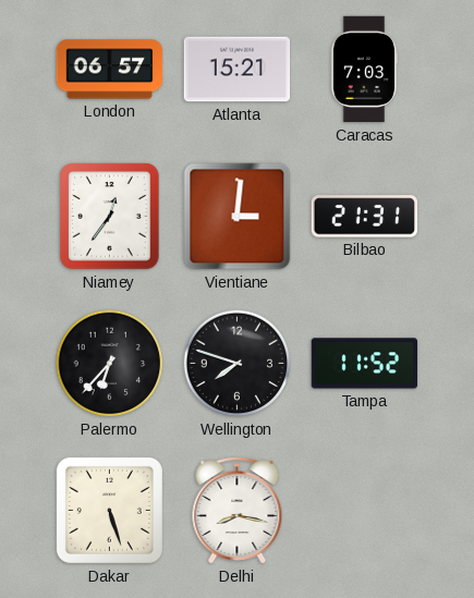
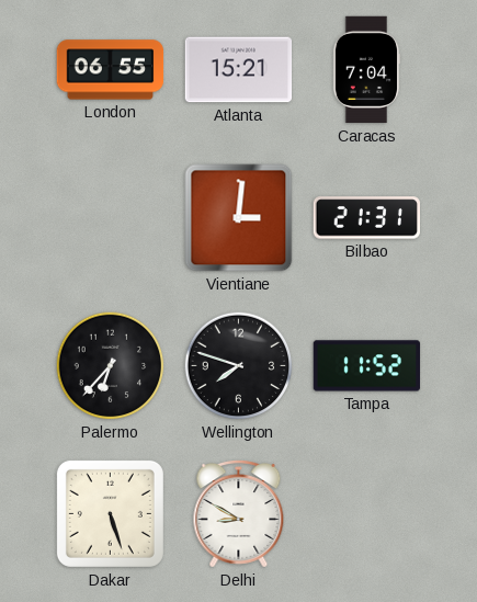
London: 06:57 -> 06:55
Caracas: 7:03 -> 7:04
Niamey: 12:36 -> none
Delhi: 8:17 -> 8:50
